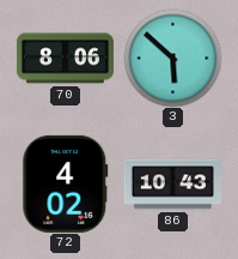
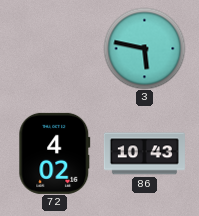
70: 8:06 -> none
3: 5:52 -> 5:47
